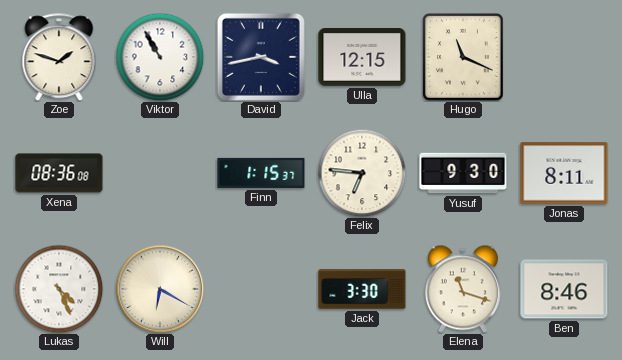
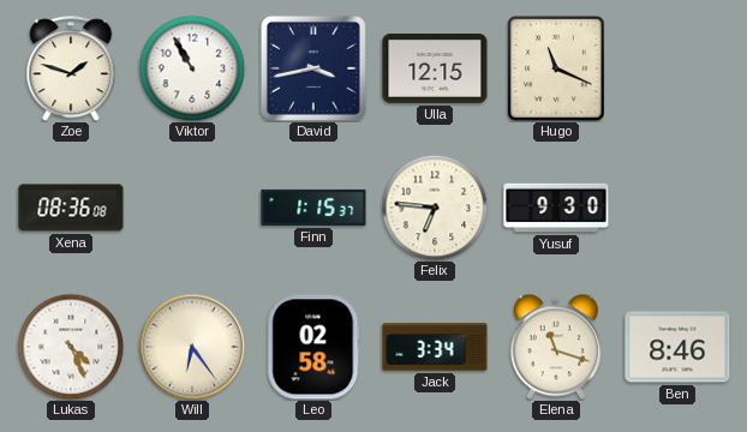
Jonas: 8:11 -> none
Will: 6:20 -> 6:24
Leo: none -> 02:58
Jack: 3:30 -> 3:34
